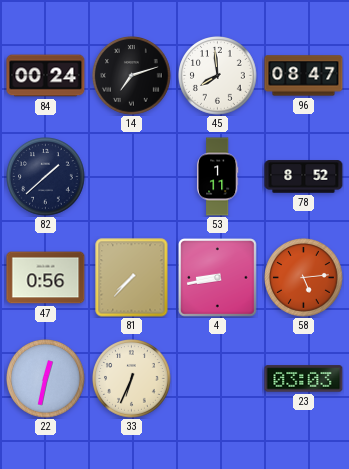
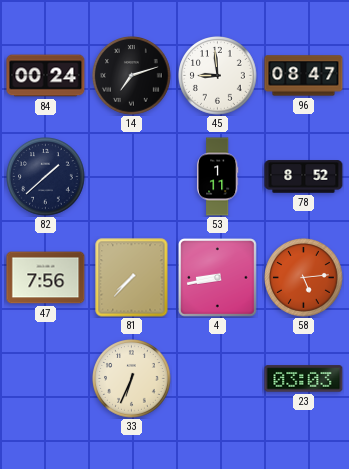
45: 7:59 -> 8:59
47: 0:56 -> 7:56
22: 12:32 -> none
